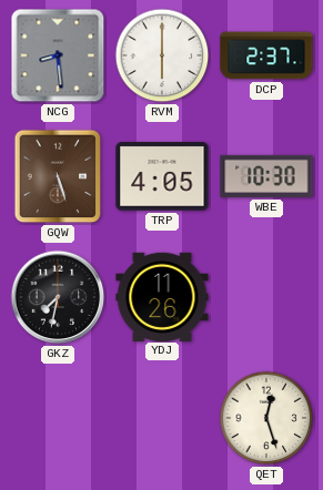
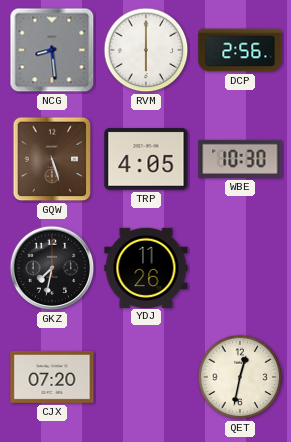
DCP: 2:37 -> 2:56
CJX: none -> 07:20
QET: 12:27 -> 12:32
